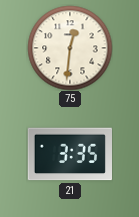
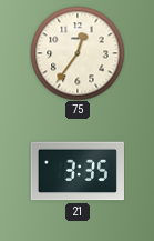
75: 12:31 -> 12:36
